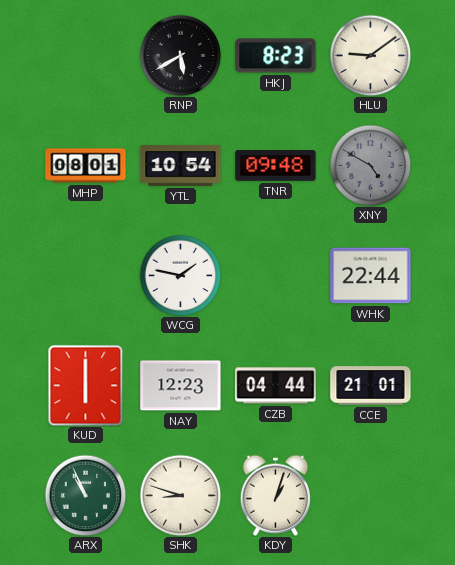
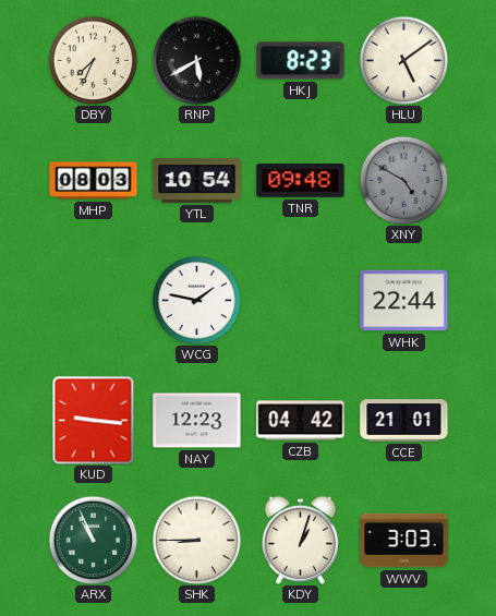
DBY: none -> 7:34
HLU: 9:09 -> 5:09
MHP: 08:01 -> 08:03
KUD: 6:00 -> 9:16
CZB: 04:44 -> 04:42
SHK: 8:48 -> 8:45
WWV: none -> 3:03
